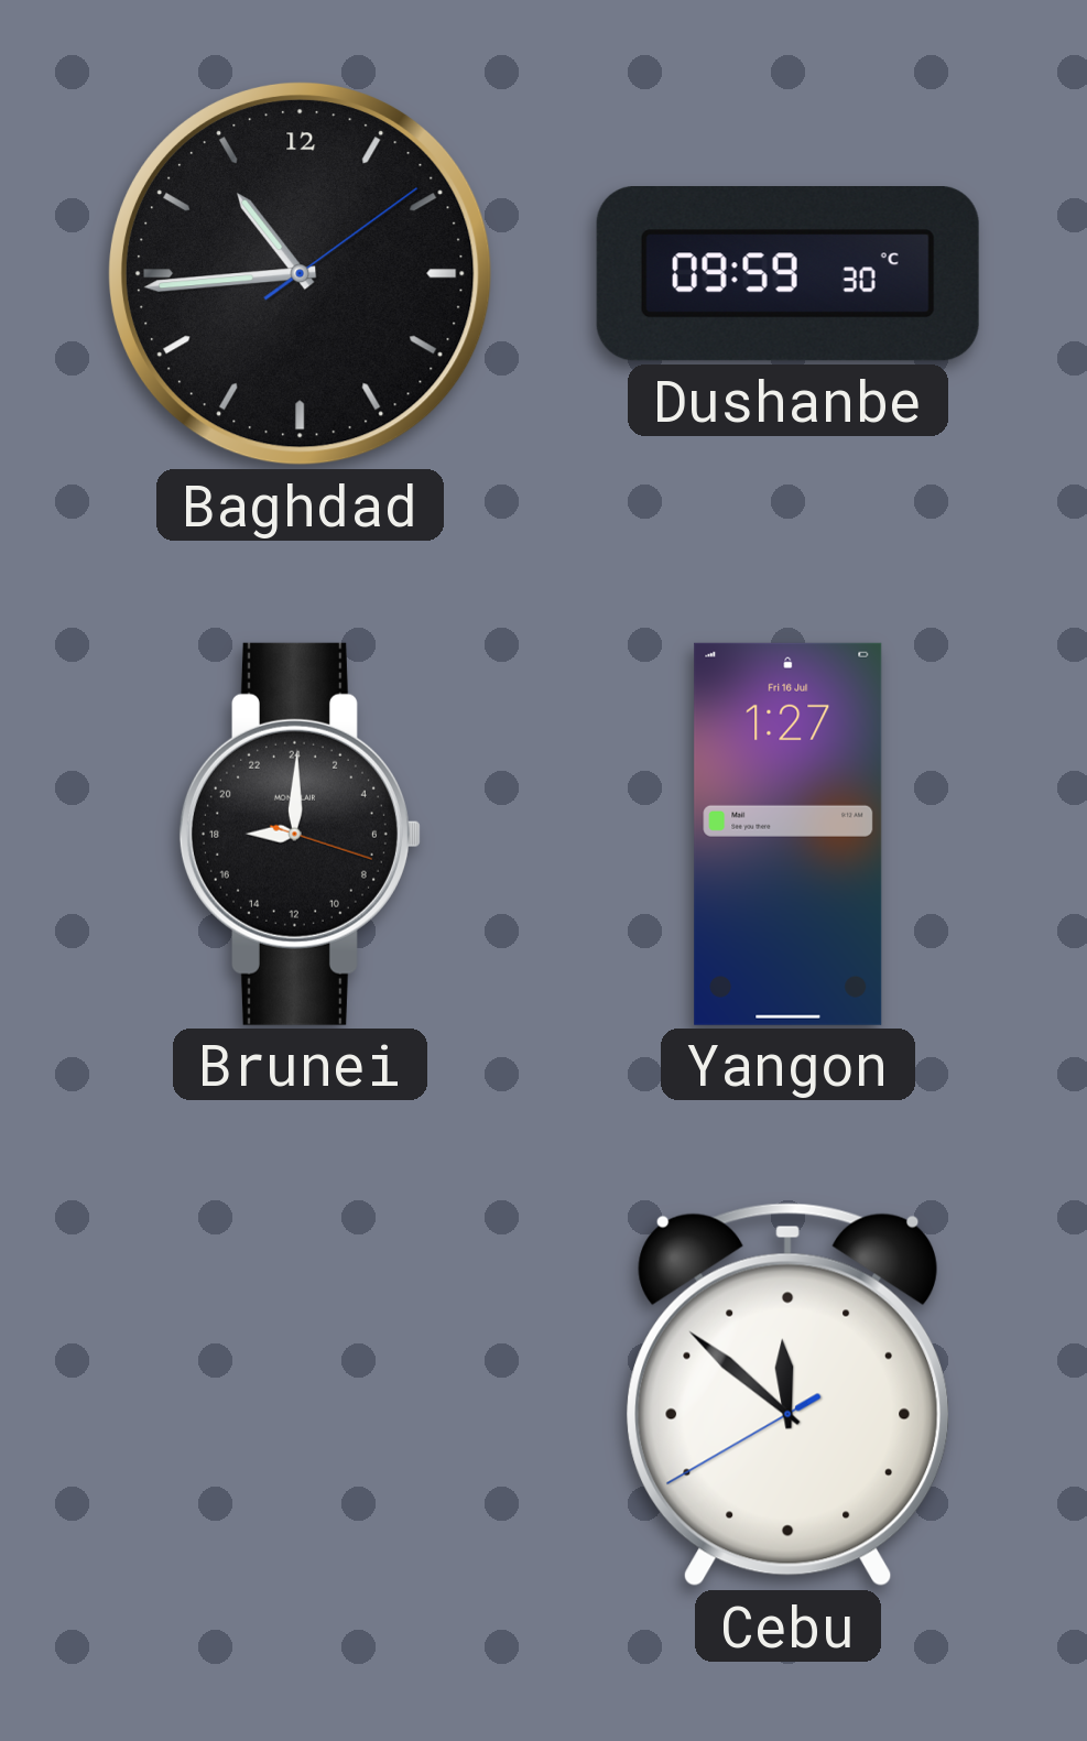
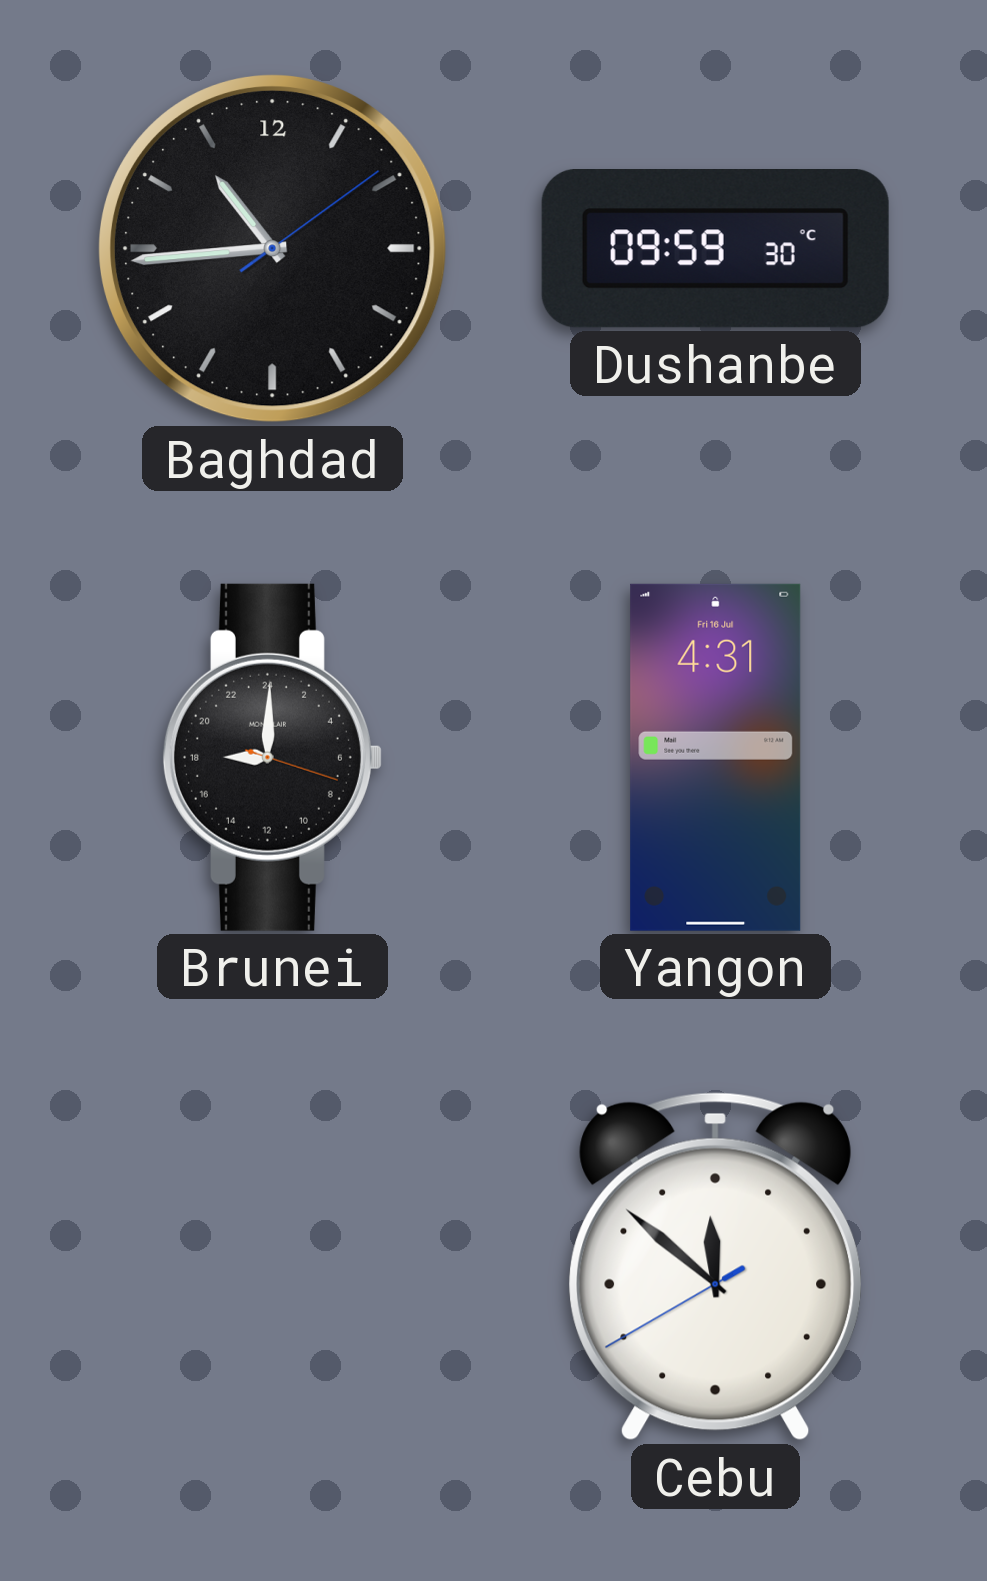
Yangon: 1:27 -> 4:31
